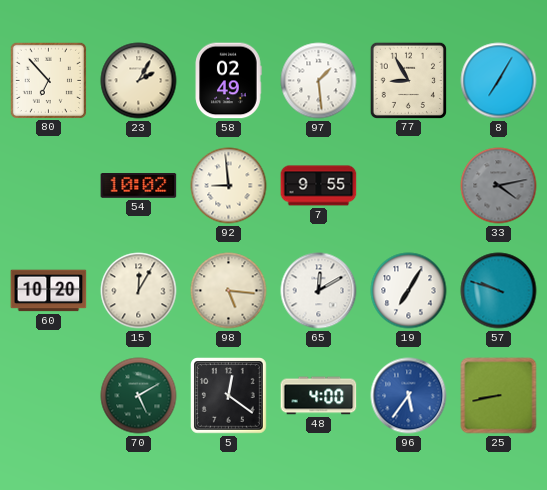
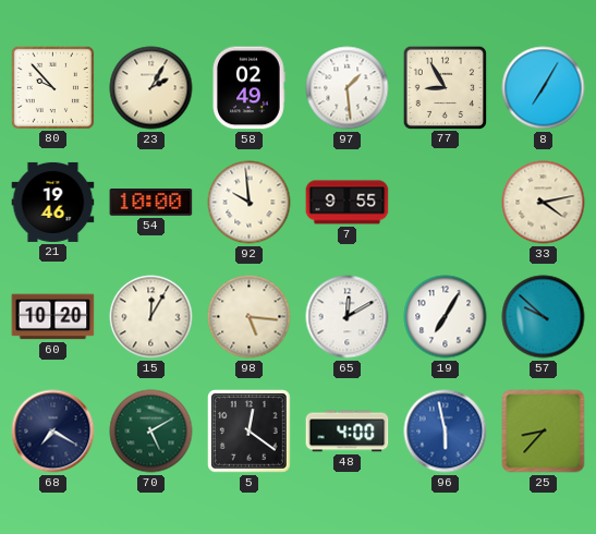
80: 6:53 -> 9:53
21: none -> 19:46
54: 10:02 -> 10:00
92: 8:59 -> 9:59
33 dial: grey -> cream
57: 9:48 -> 9:52
68: none -> 7:20
96: 5:36 -> 5:58
25: 8:43 -> 8:37
